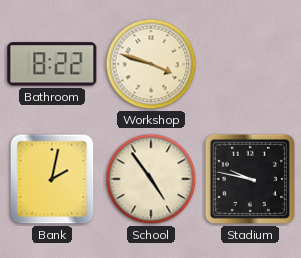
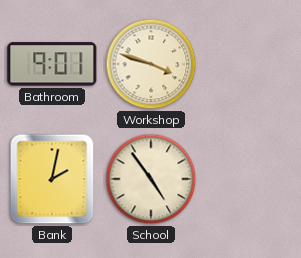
Bathroom: 8:22 -> 9:01
Stadium: 9:47 -> none
